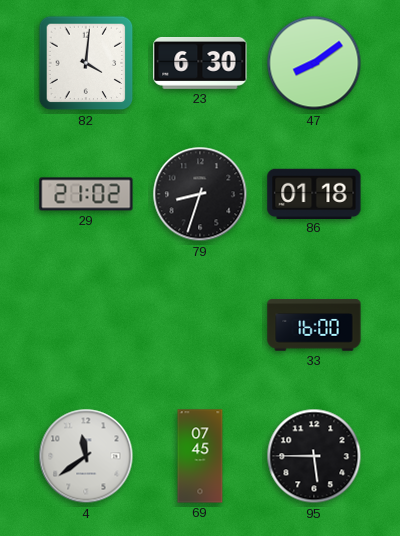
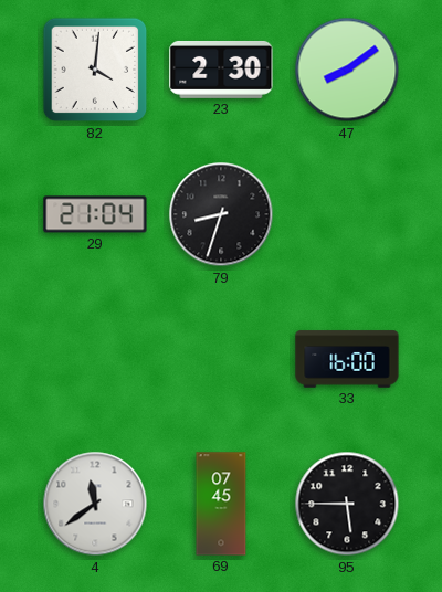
23: 6:30 -> 2:30
29: 21:02 -> 21:04
86: 01:18 -> none
